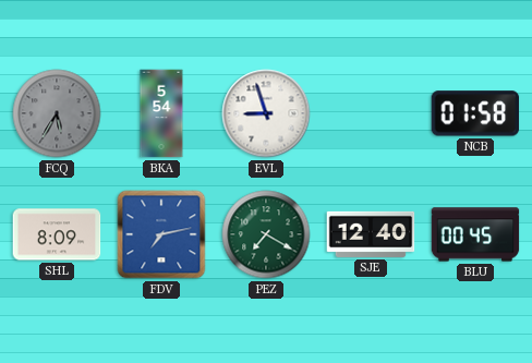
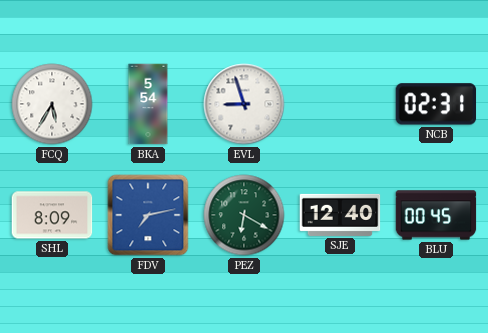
FCQ dial: grey -> white
NCB: 01:58 -> 02:31
PEZ: 7:20 -> 6:20
